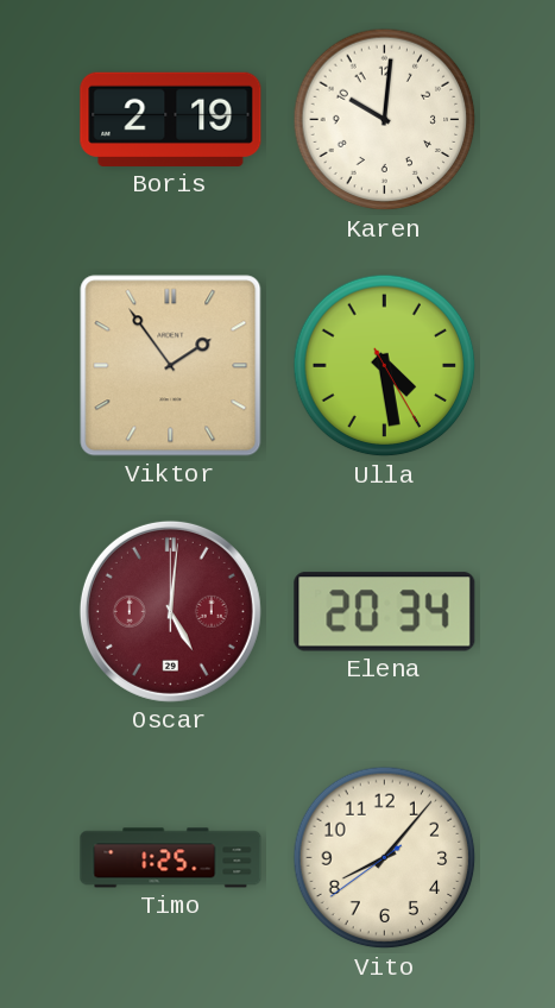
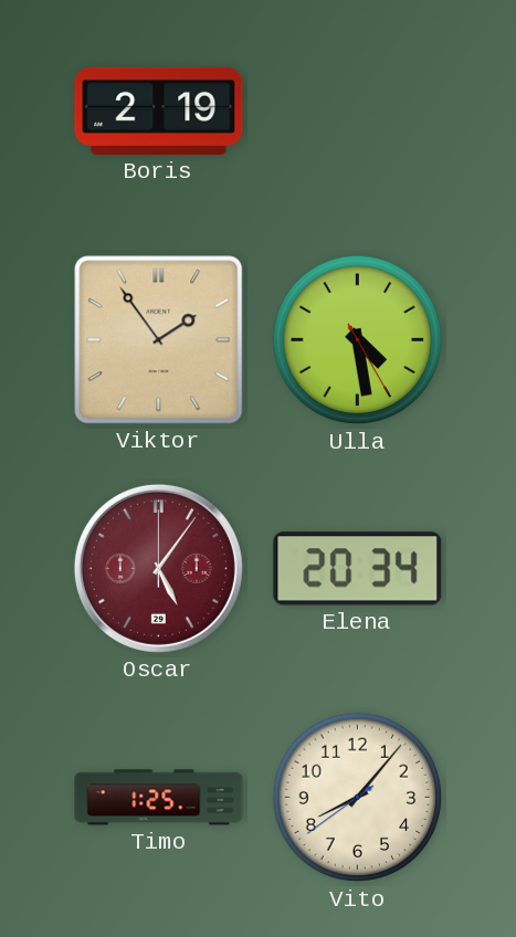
Karen: 10:01 -> none
Oscar: 5:01 -> 5:06
